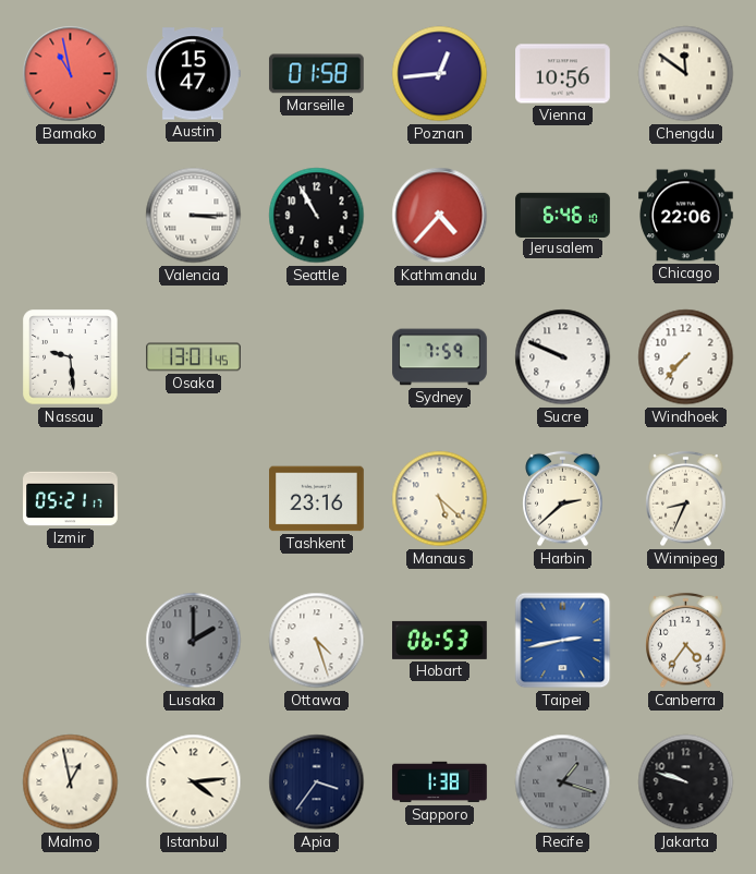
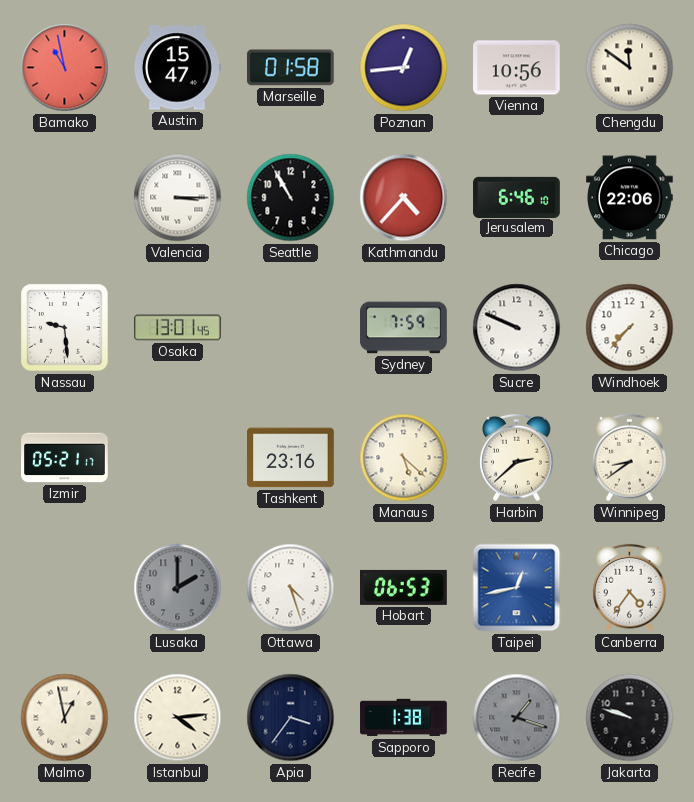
Winnipeg: 8:34 -> 8:39
Taipei: 2:43 -> 12:43
